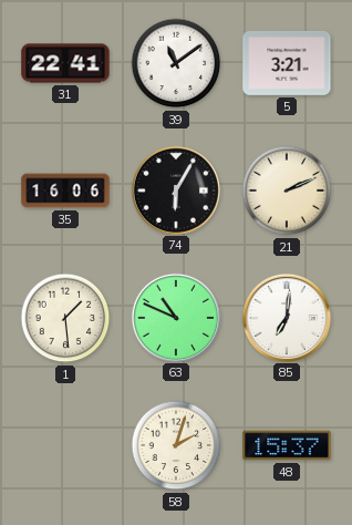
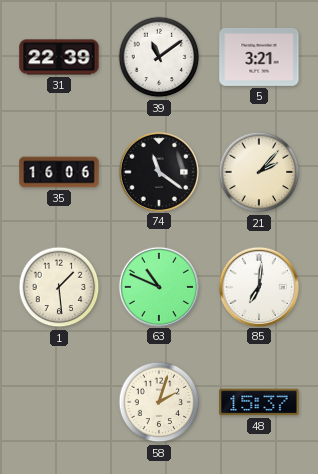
31: 22:41 -> 22:39
74: 6:05 -> 11:21
21: 2:11 -> 2:07
